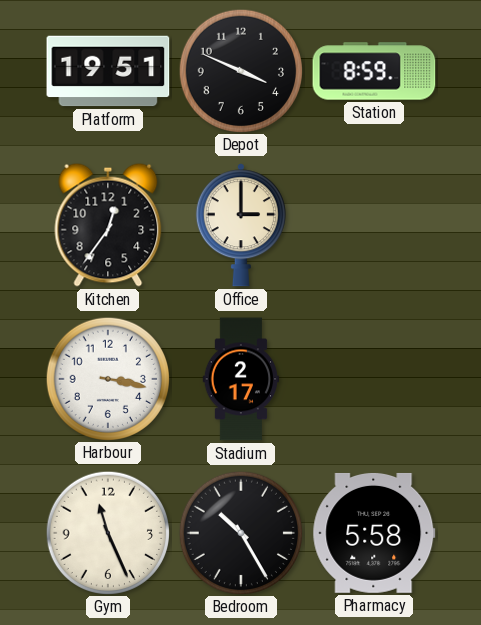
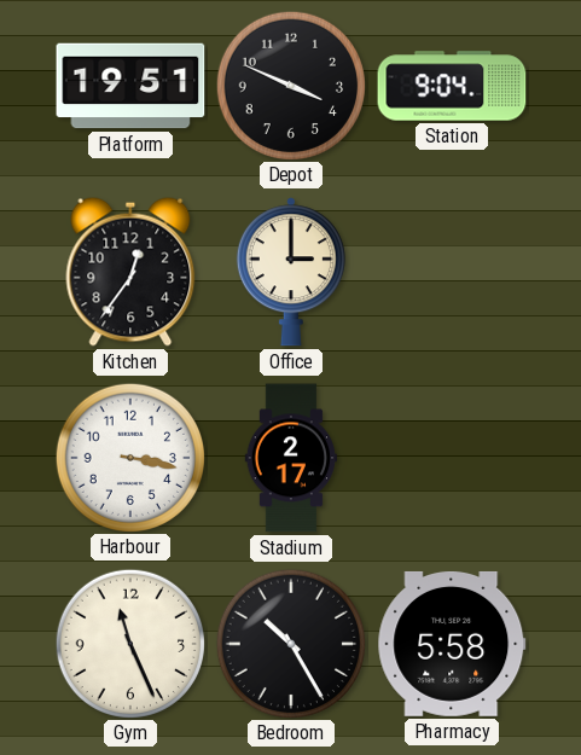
Station: 8:59 -> 9:04
